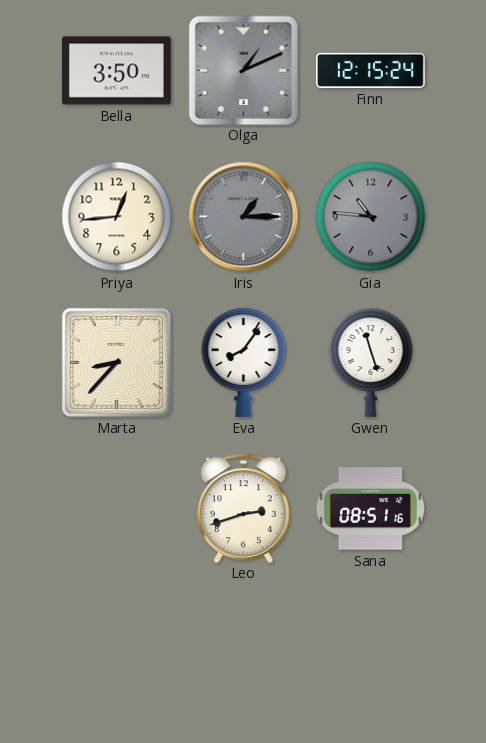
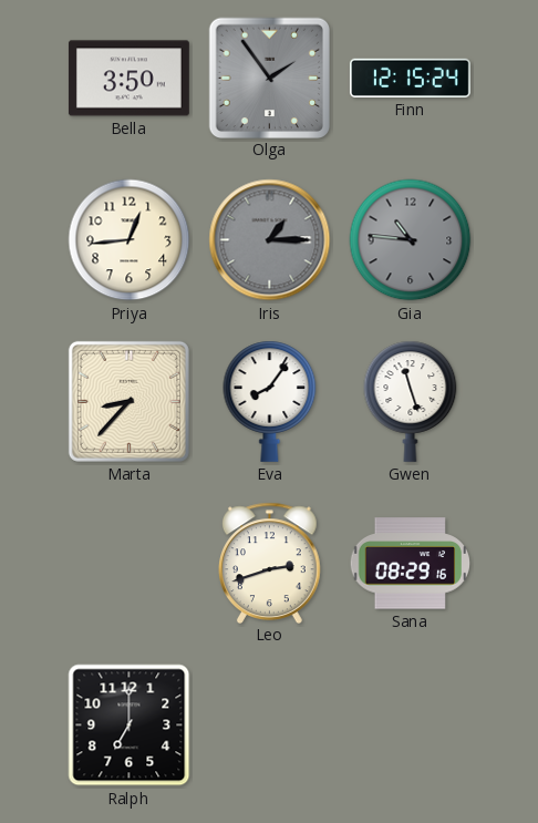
Olga: 1:11 -> 1:54
Sana: 08:51 -> 08:29
Ralph: none -> 7:00
